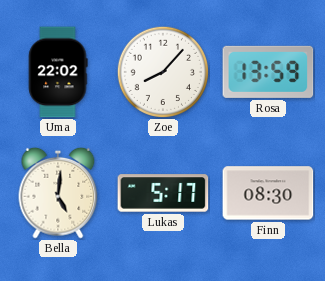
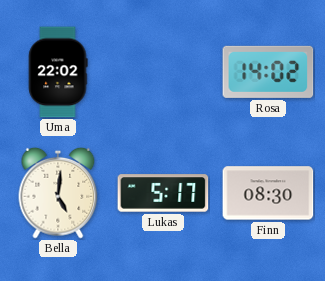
Zoe: 8:07 -> none
Rosa: 13:59 -> 14:02
